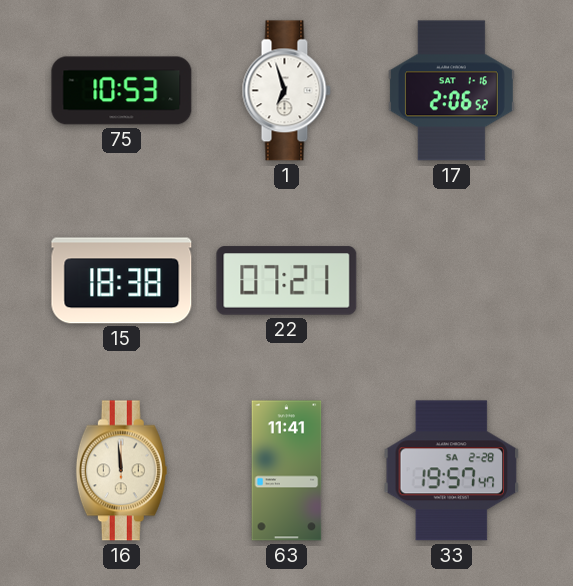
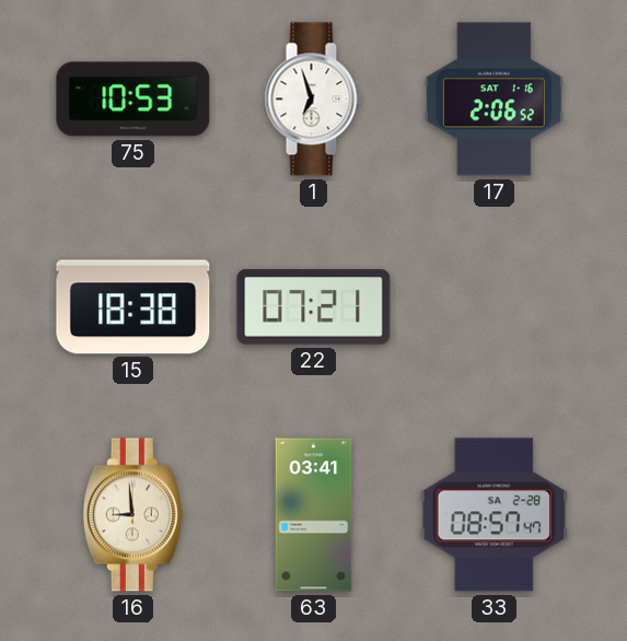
16: 11:59 -> 8:59
63: 11:41 -> 03:41
33: 19:57 -> 08:57
